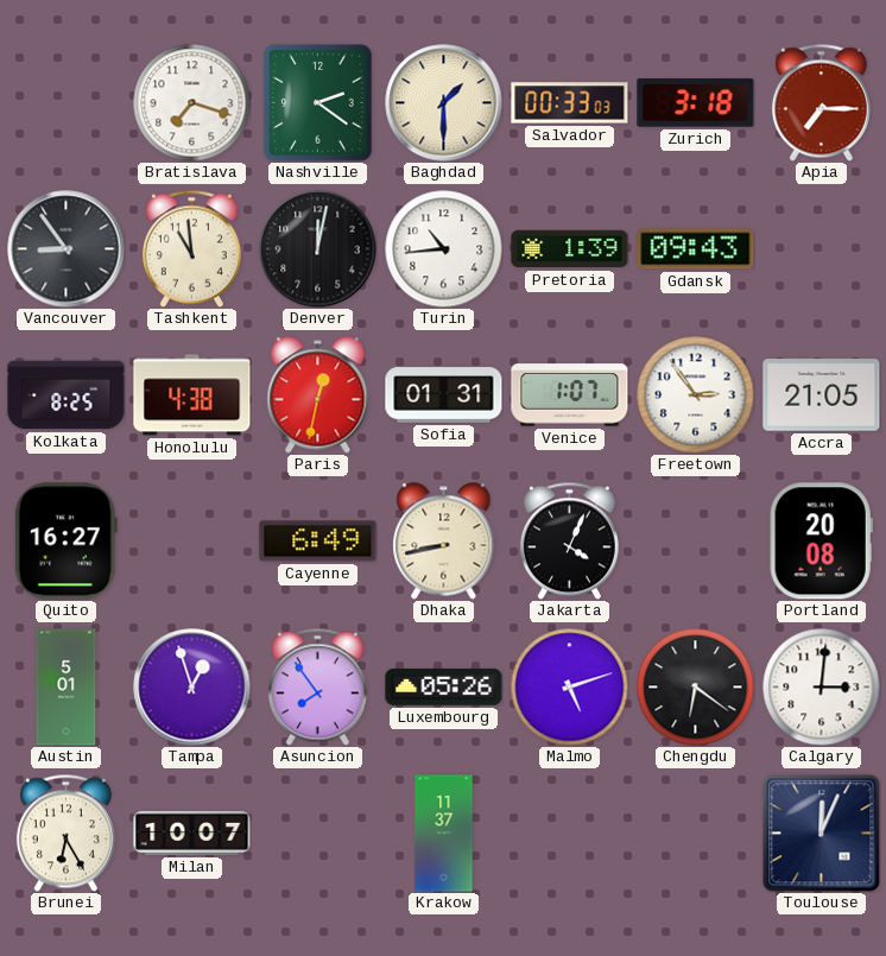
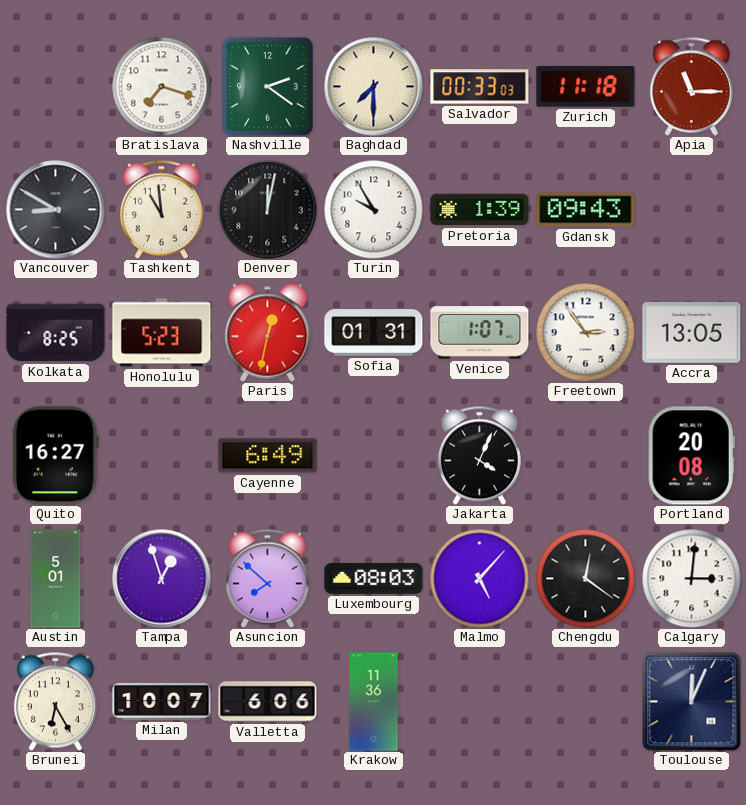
Baghdad: 1:30 -> 7:30
Zurich: 3:18 -> 11:18
Apia: 7:15 -> 11:15
Vancouver: 8:54 -> 8:50
Turin: 10:44 -> 9:55
Honolulu: 4:38 -> 5:23
Accra: 21:05 -> 13:05
Dhaka: 8:43 -> none
Asuncion: 7:54 -> 7:52
Luxembourg: 05:26 -> 08:03
Malmo: 5:12 -> 5:07
Chengdu: 6:21 -> 12:21
Valletta: none -> 6:06
Krakow: 11:37 -> 11:36
